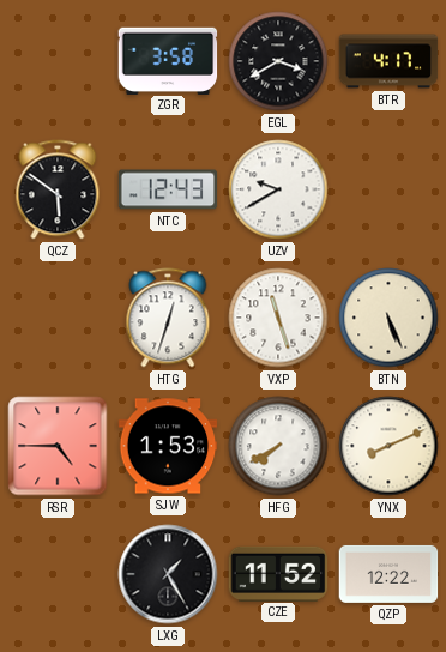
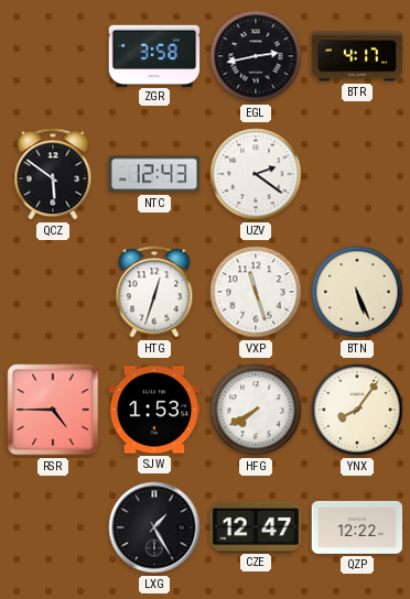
EGL: 3:40 -> 2:43
UZV: 9:40 -> 2:21
YNX: 8:11 -> 8:06
CZE: 11:52 -> 12:47
